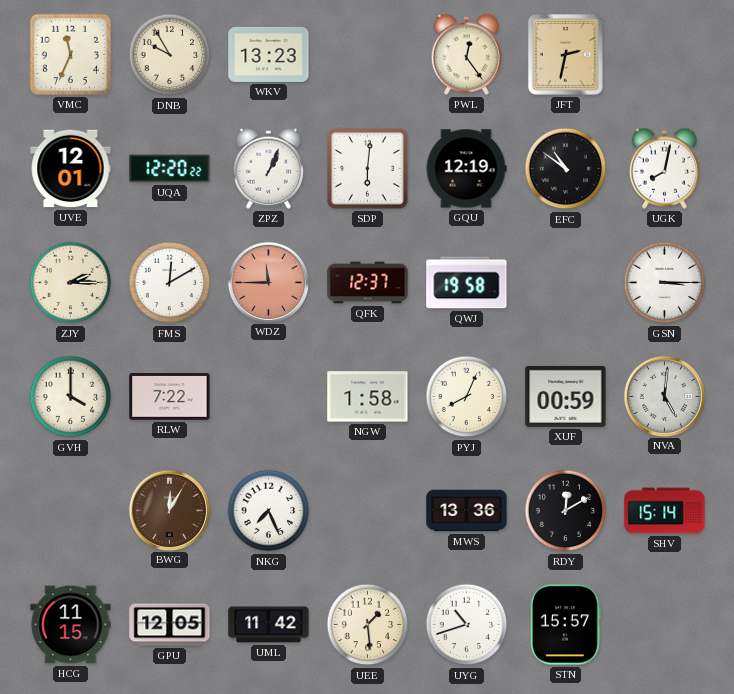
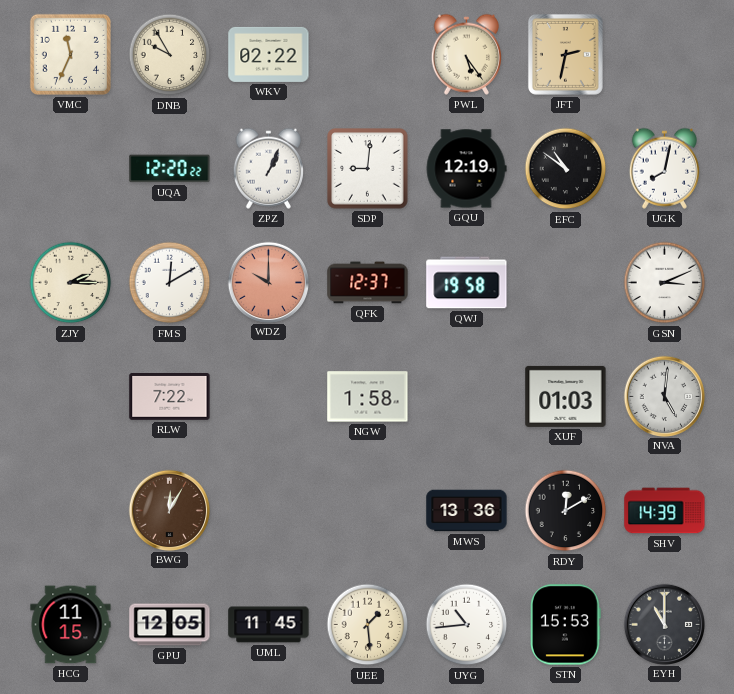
WKV: 13:23 -> 02:22
PWL: 12:24 -> 5:24
UVE: 12:01 -> none
SDP: 6:01 -> 9:01
WDZ: 11:45 -> 10:00
GSN: 3:15 -> 3:11
GVH: 4:00 -> none
PYJ: 8:04 -> none
XUF: 00:59 -> 01:03
NKG: 7:26 -> none
SHV: 15:14 -> 14:39
UML: 11:42 -> 11:45
UYG: 10:42 -> 10:44
STN: 15:57 -> 15:53
EYH: none -> 11:00
